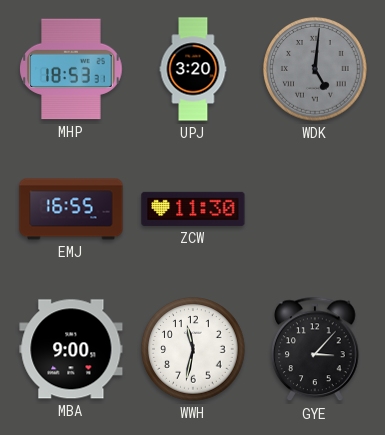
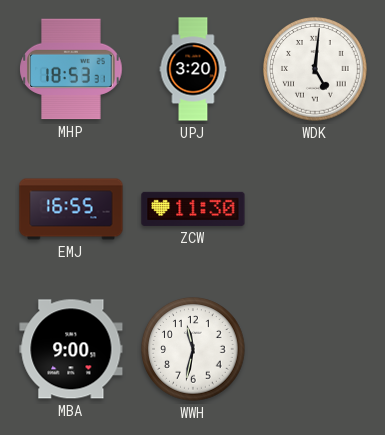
WDK dial: grey -> white
GYE: 3:07 -> none
